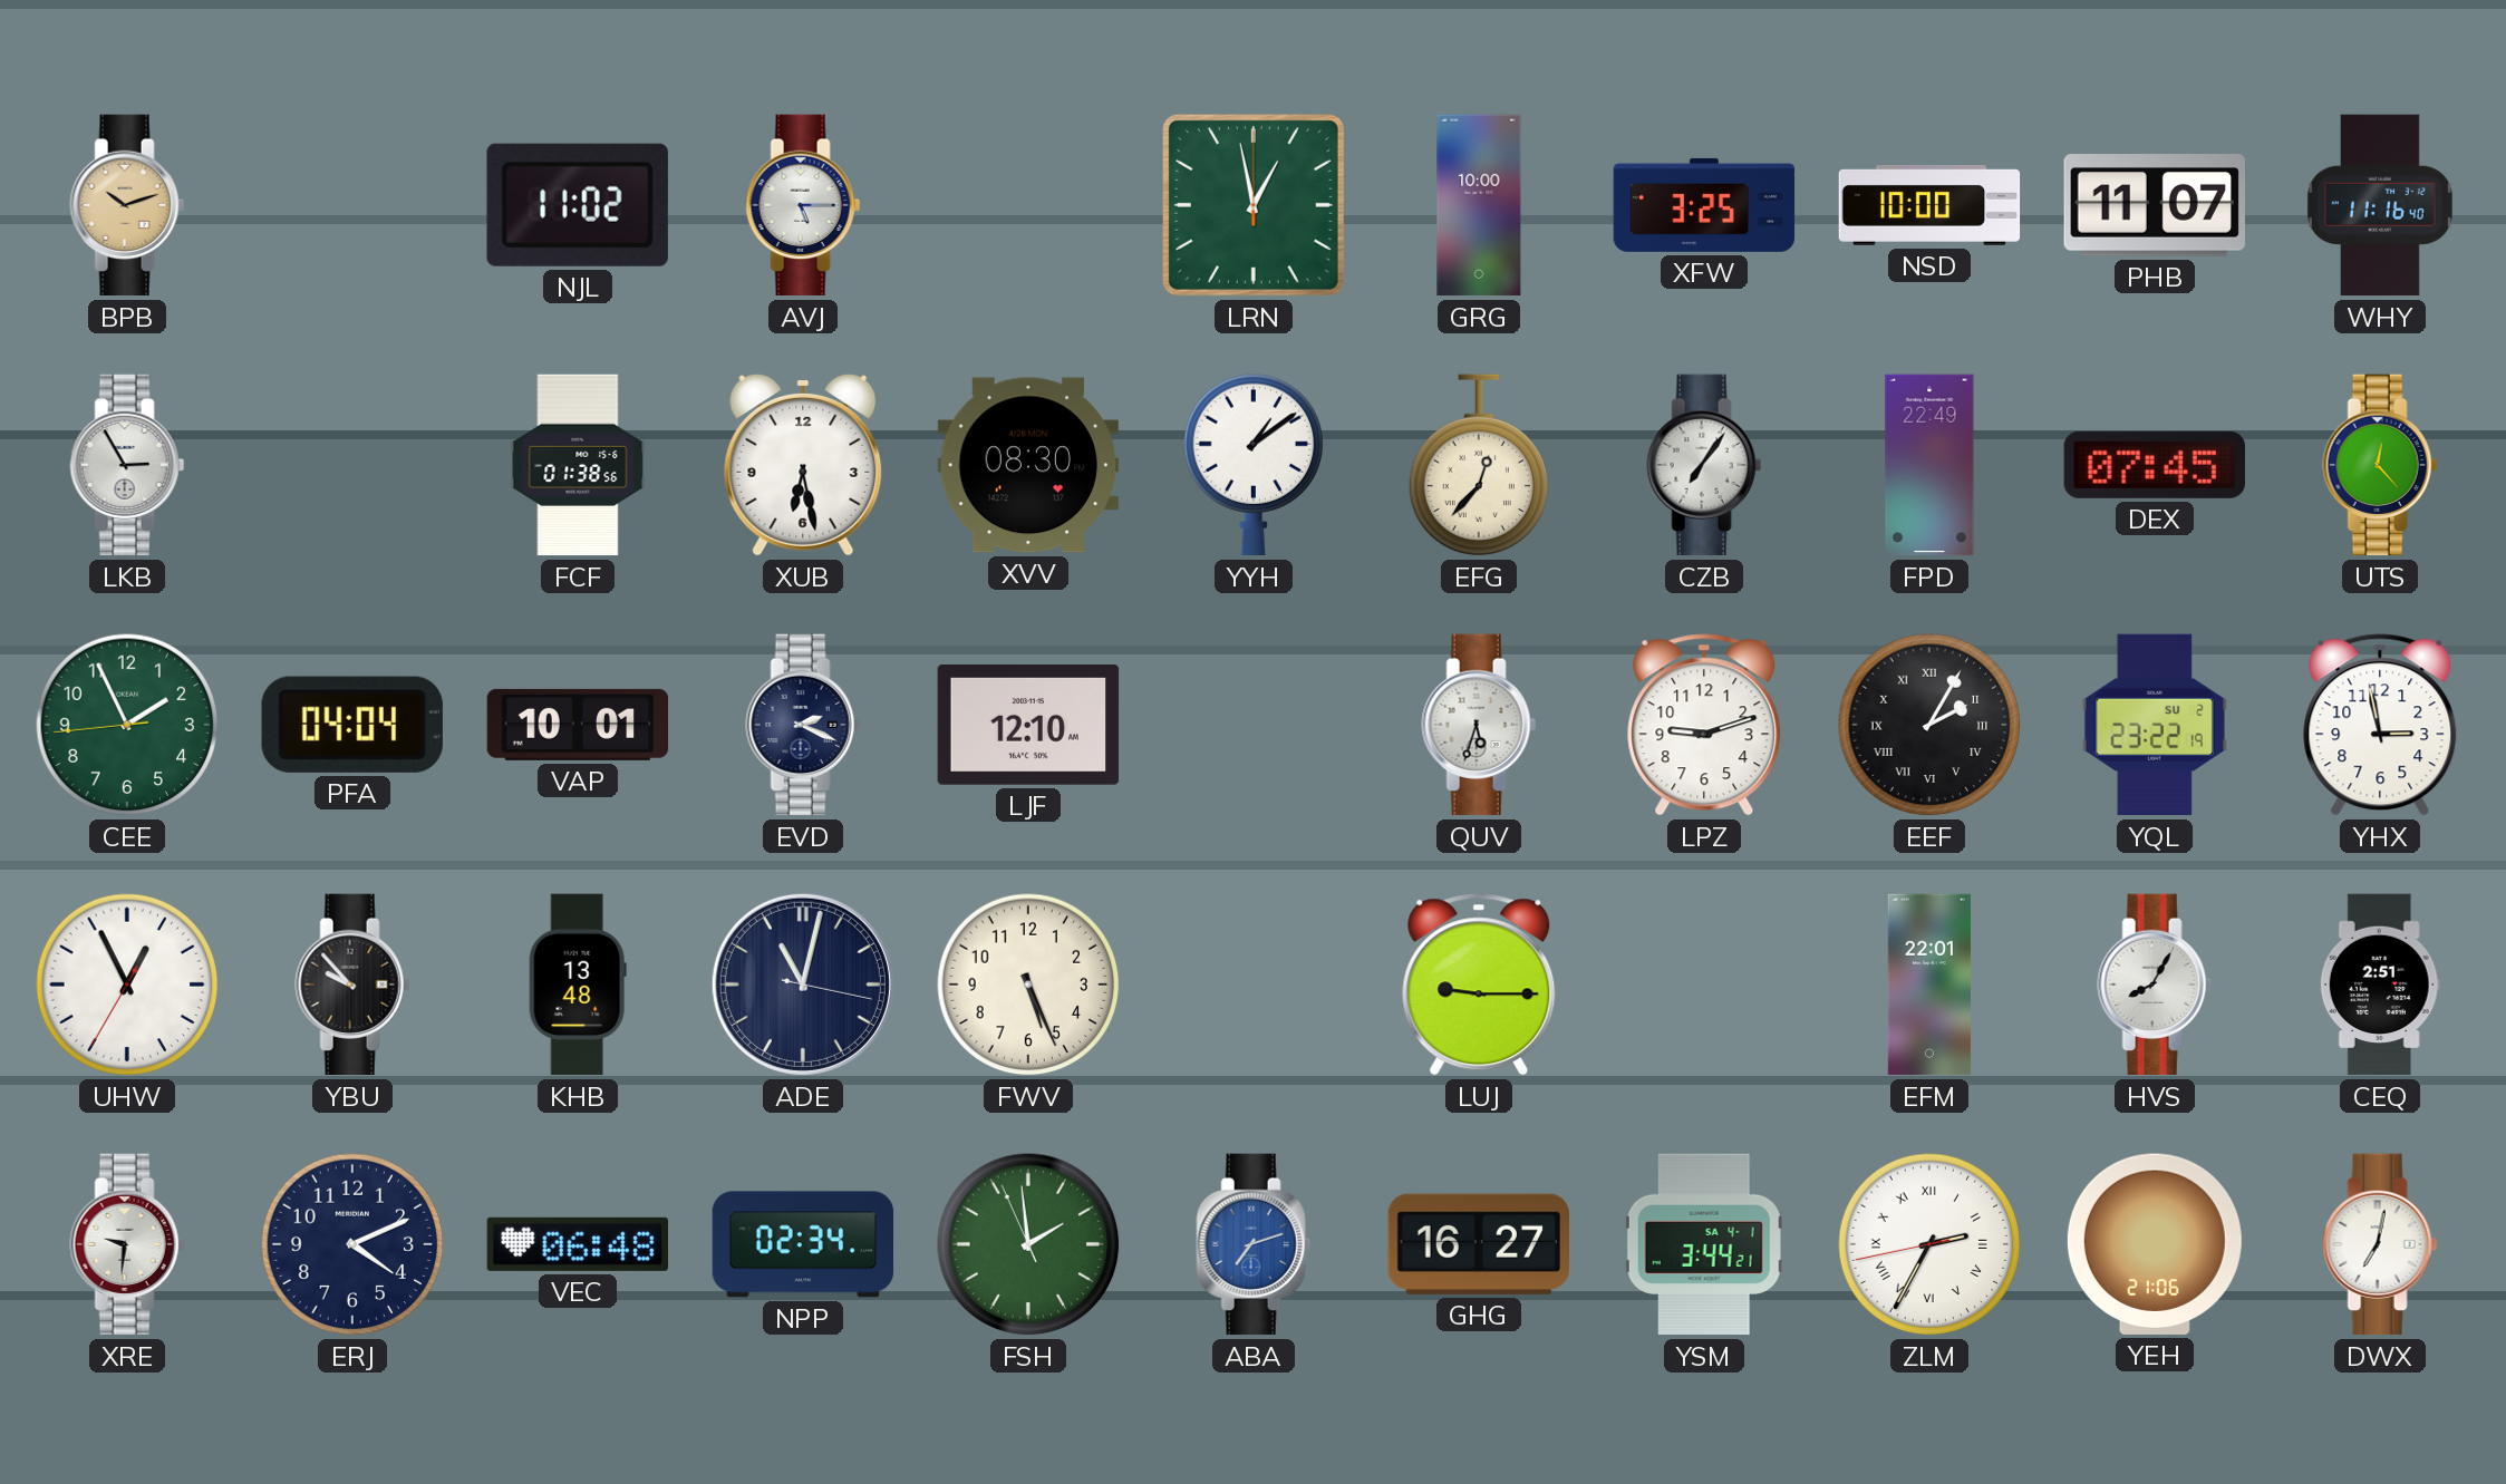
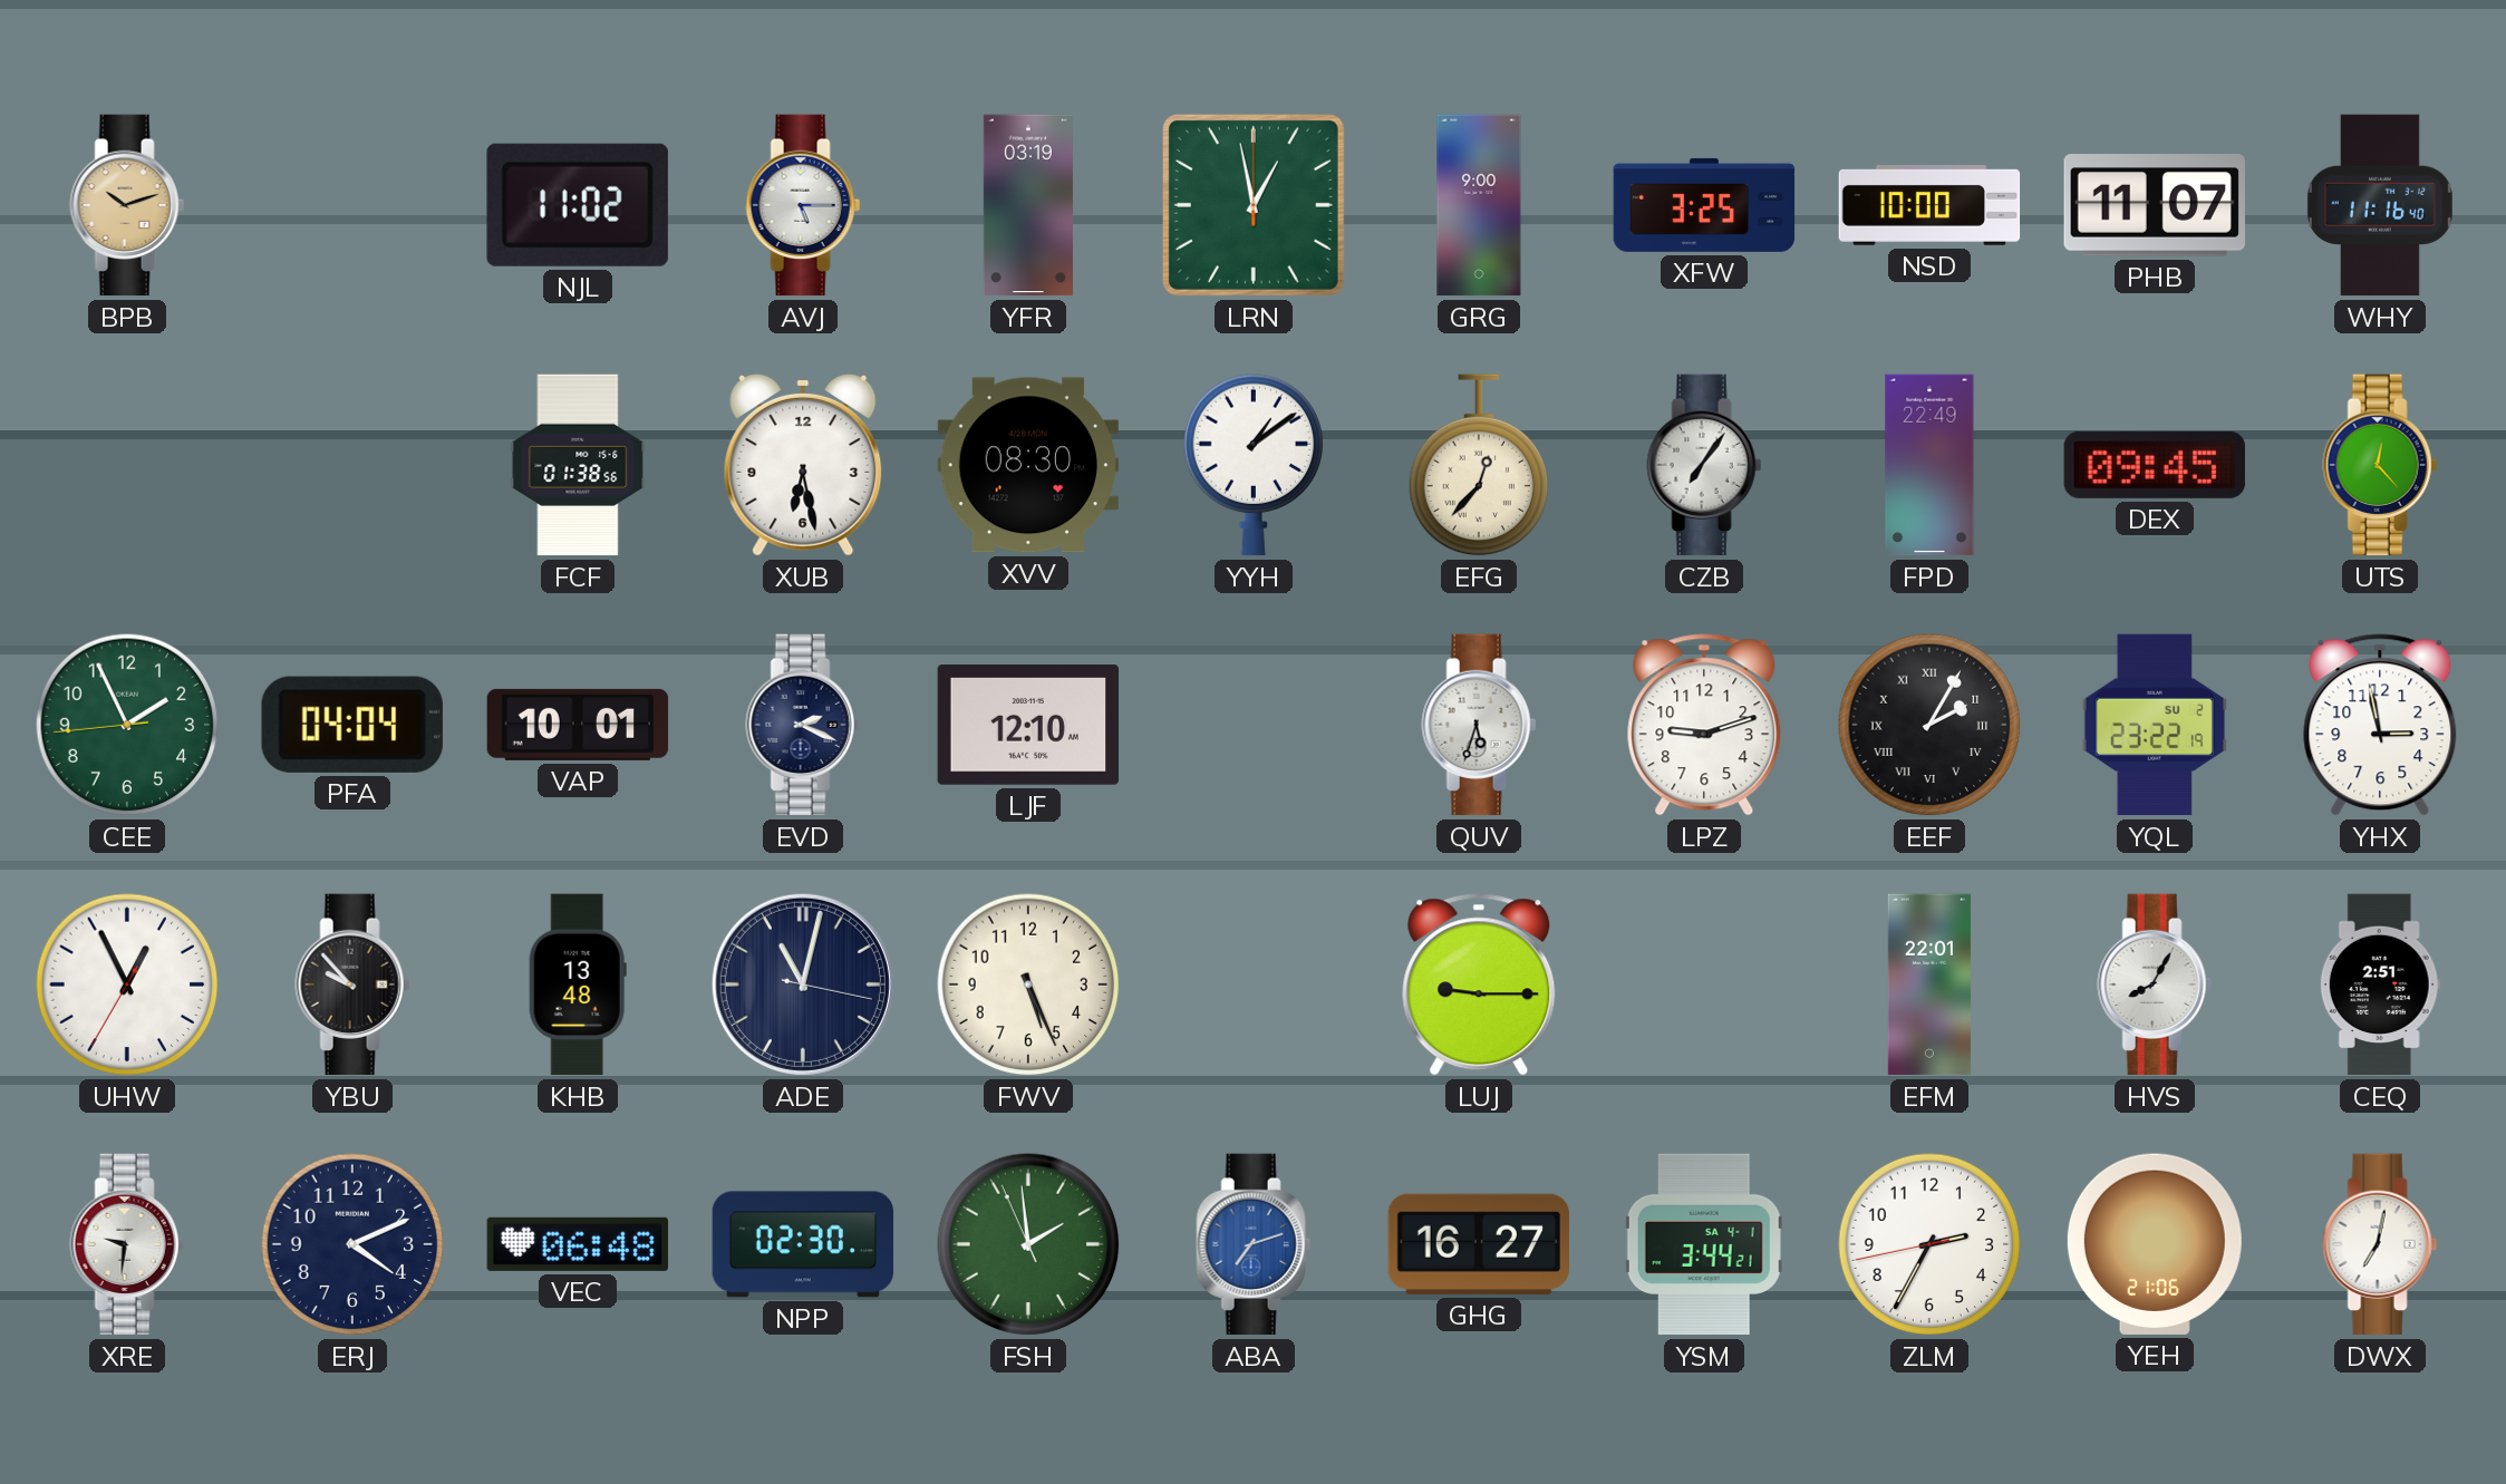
YFR: none -> 03:19
GRG: 10:00 -> 9:00
LKB: 2:55 -> none
DEX: 07:45 -> 09:45
NPP: 02:34 -> 02:30
ZLM numerals: Roman -> Arabic
